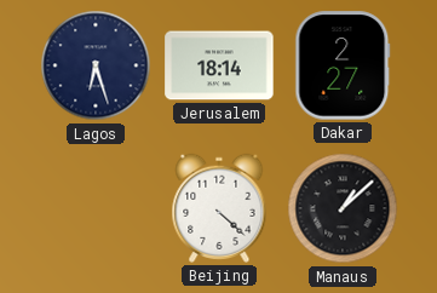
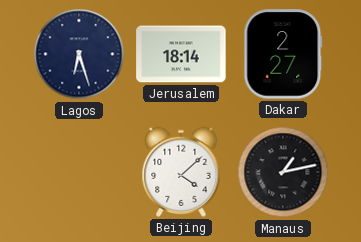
Beijing: 4:22 -> 4:08
Manaus: 1:08 -> 1:13
